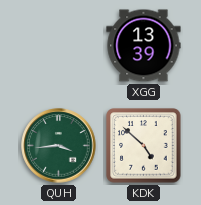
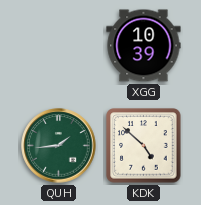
XGG: 13:39 -> 10:39
QUH: 3:44 -> 1:44
